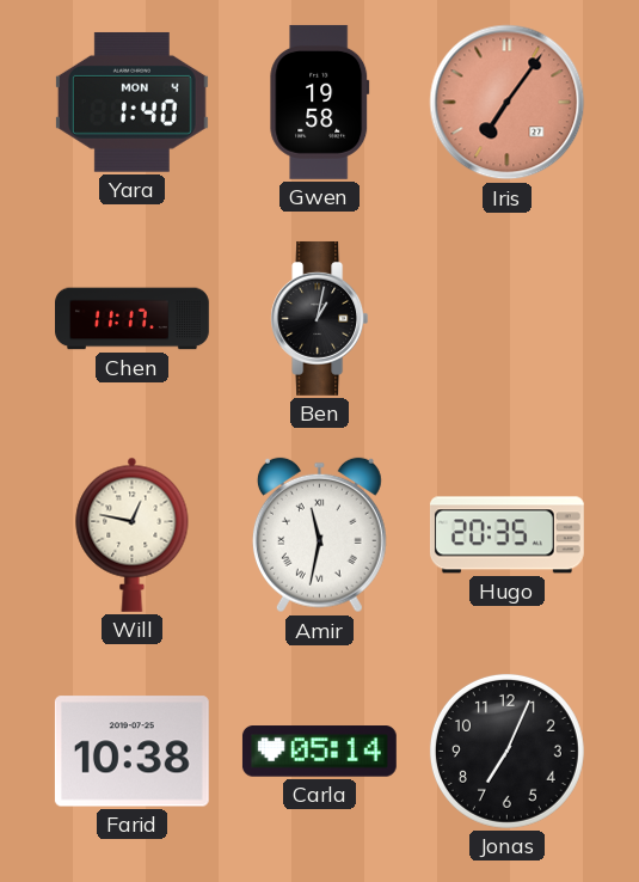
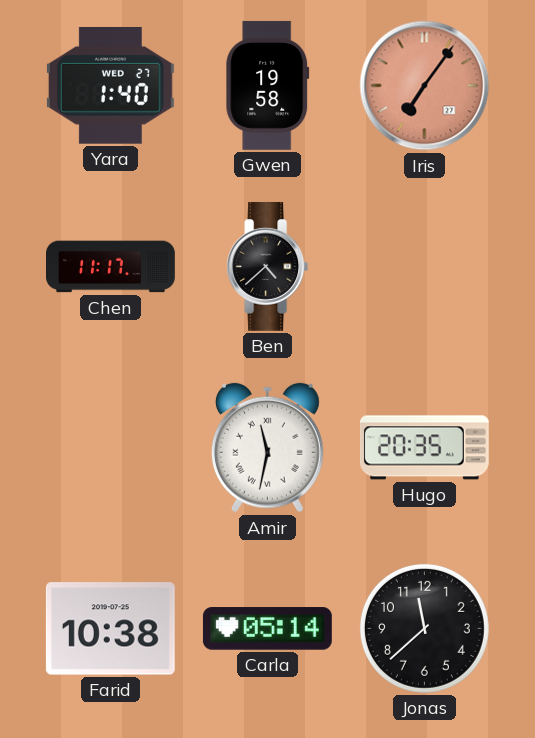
Yara date: MON 4 -> WED 27
Ben: 1:02 -> 4:38
Will: 12:47 -> none
Jonas: 7:04 -> 11:38
